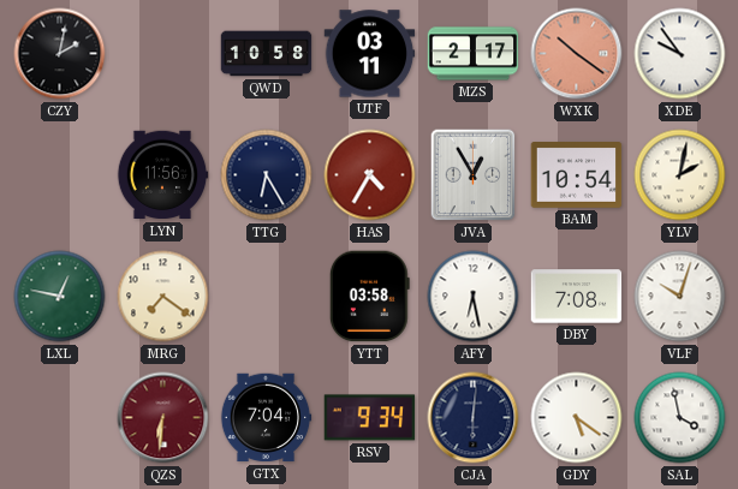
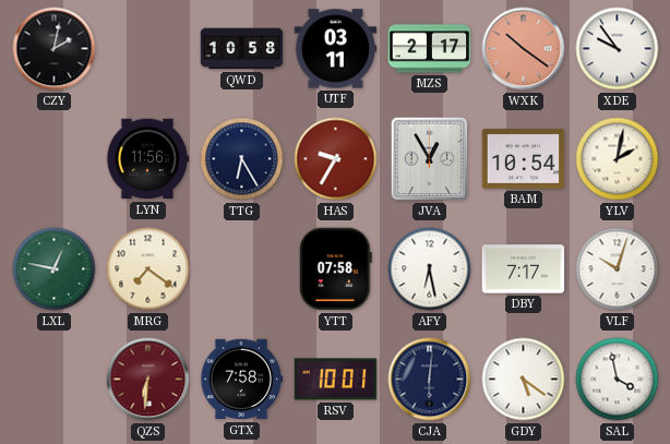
HAS: 4:35 -> 9:35
YTT: 03:58 -> 07:58
DBY: 7:08 -> 7:17
GTX: 7:04 -> 7:58
RSV: 9:34 -> 10:01
